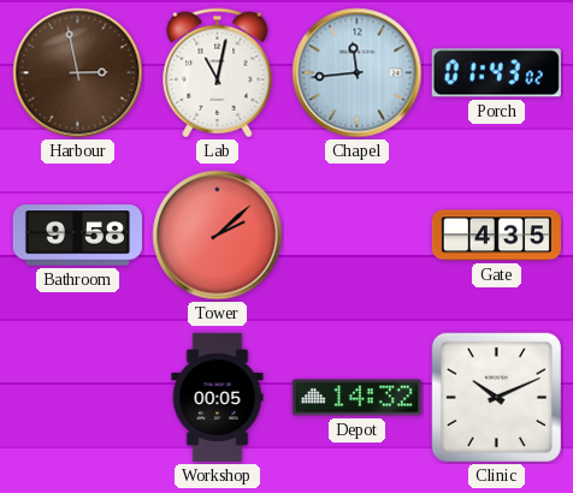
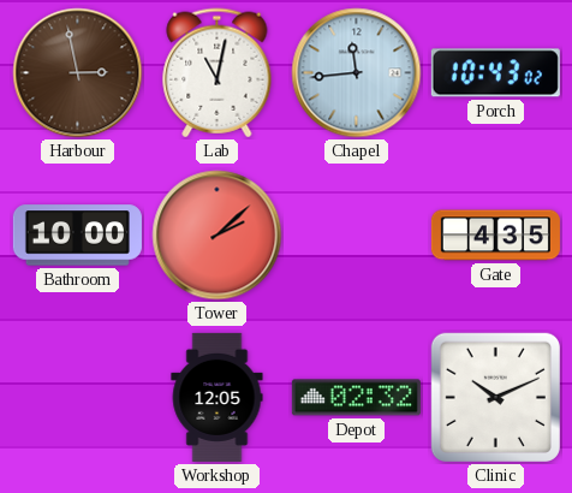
Porch: 01:43 -> 10:43
Bathroom: 9:58 -> 10:00
Workshop: 00:05 -> 12:05
Depot: 14:32 -> 02:32
